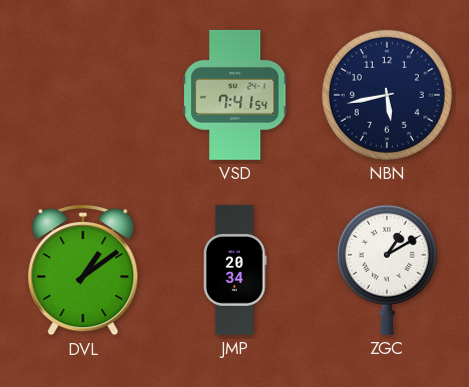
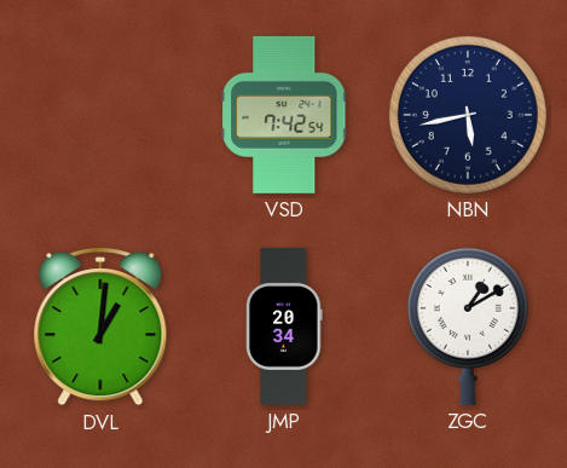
VSD: 7:41 -> 7:42
DVL: 1:09 -> 1:01
